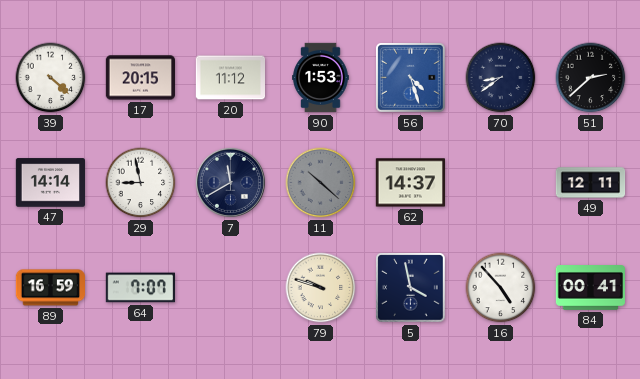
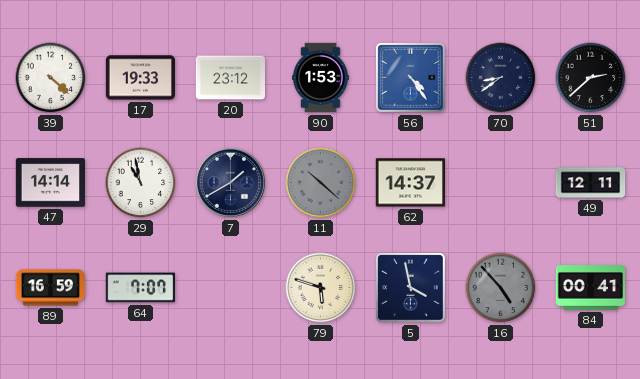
17: 20:15 -> 19:33
20: 11:12 -> 23:12
56: 4:27 -> 4:24
29: 8:58 -> 10:58
7: 11:40 -> 1:40
79: 9:48 -> 5:48
16 dial: white -> grey
